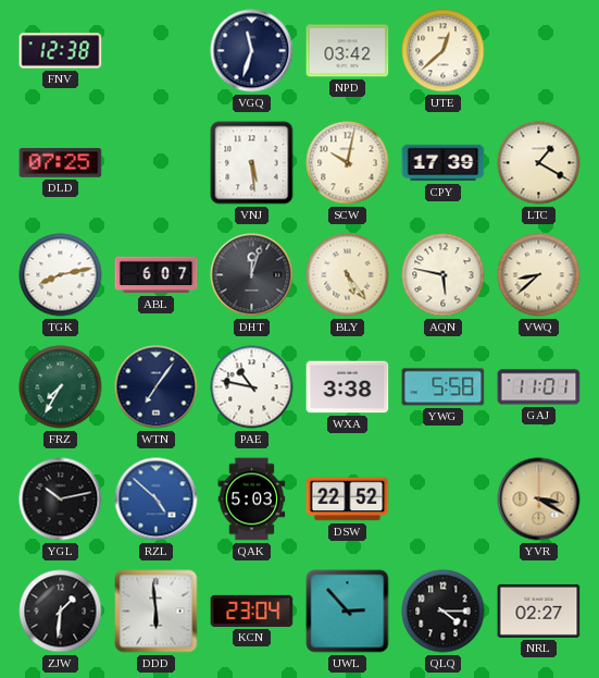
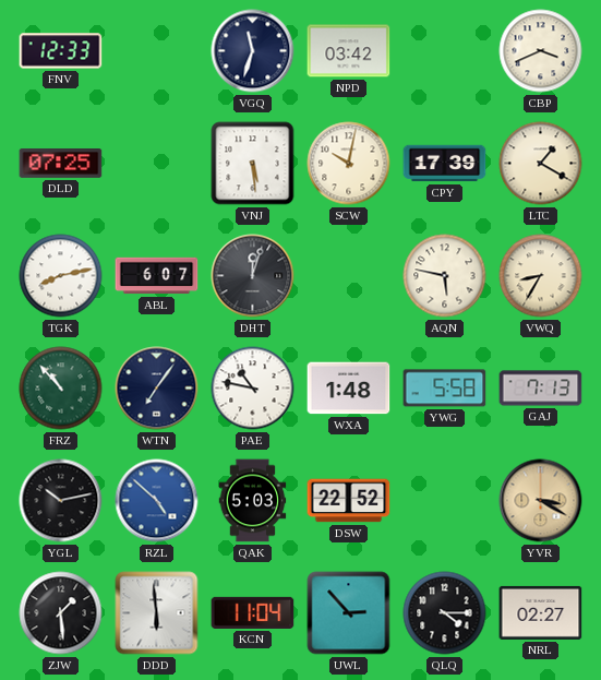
FNV: 12:38 -> 12:33
UTE: 12:38 -> none
CBP: none -> 3:41
BLY: 5:24 -> none
VWQ: 8:38 -> 8:35
FRZ: 7:35 -> 10:53
WXA: 3:38 -> 1:48
GAJ: 11:01 -> 7:13
ZJW: 1:31 -> 1:29
KCN: 23:04 -> 11:04
